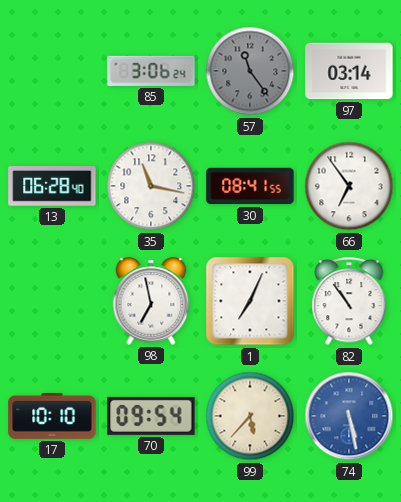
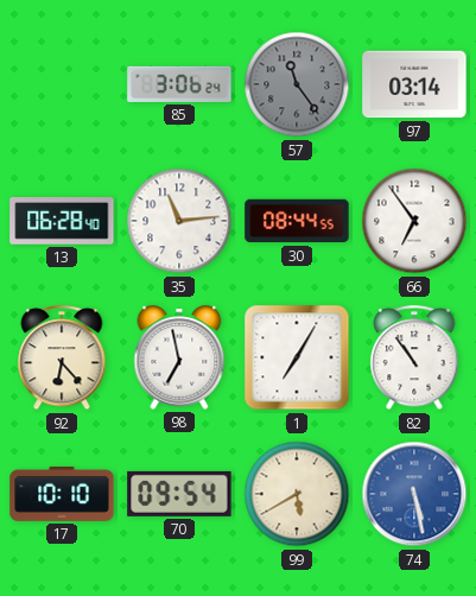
35: 11:17 -> 11:14
30: 08:41 -> 08:44
92: none -> 6:23
1: 7:04 -> 7:05
99: 5:37 -> 5:40
